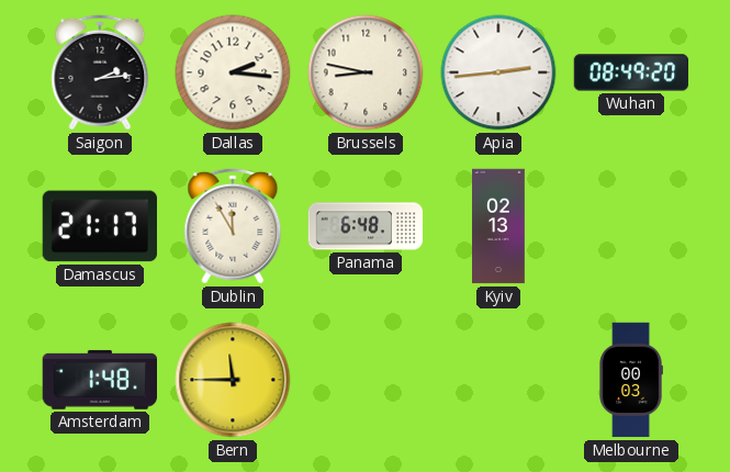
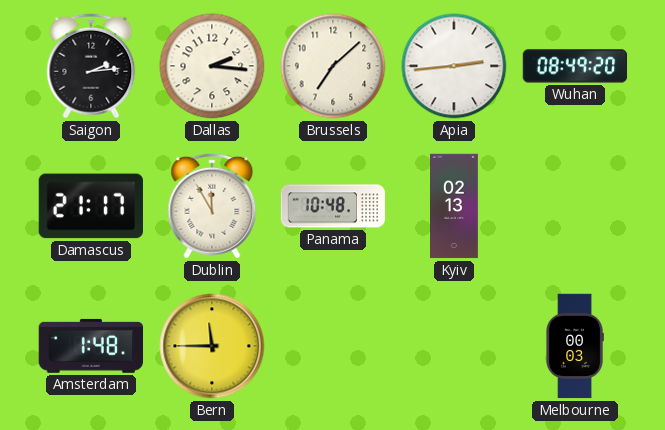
Brussels: 8:47 -> 7:08
Panama: 6:48 -> 10:48
